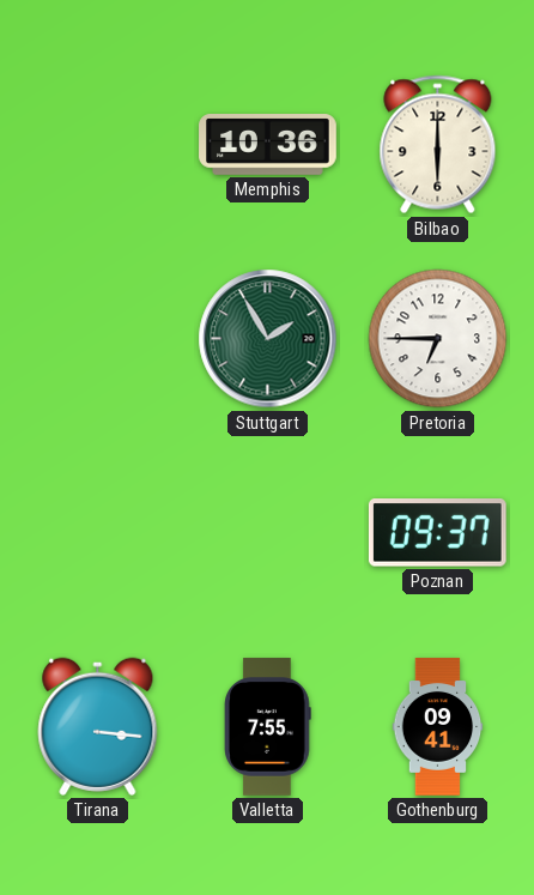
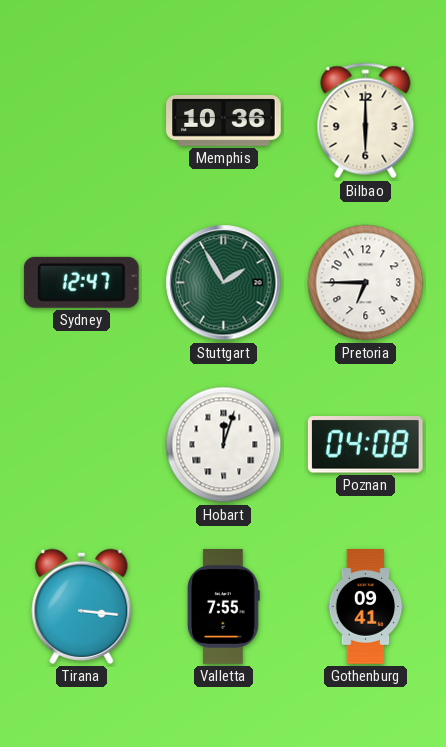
Sydney: none -> 12:47
Hobart: none -> 12:03
Poznan: 09:37 -> 04:08
